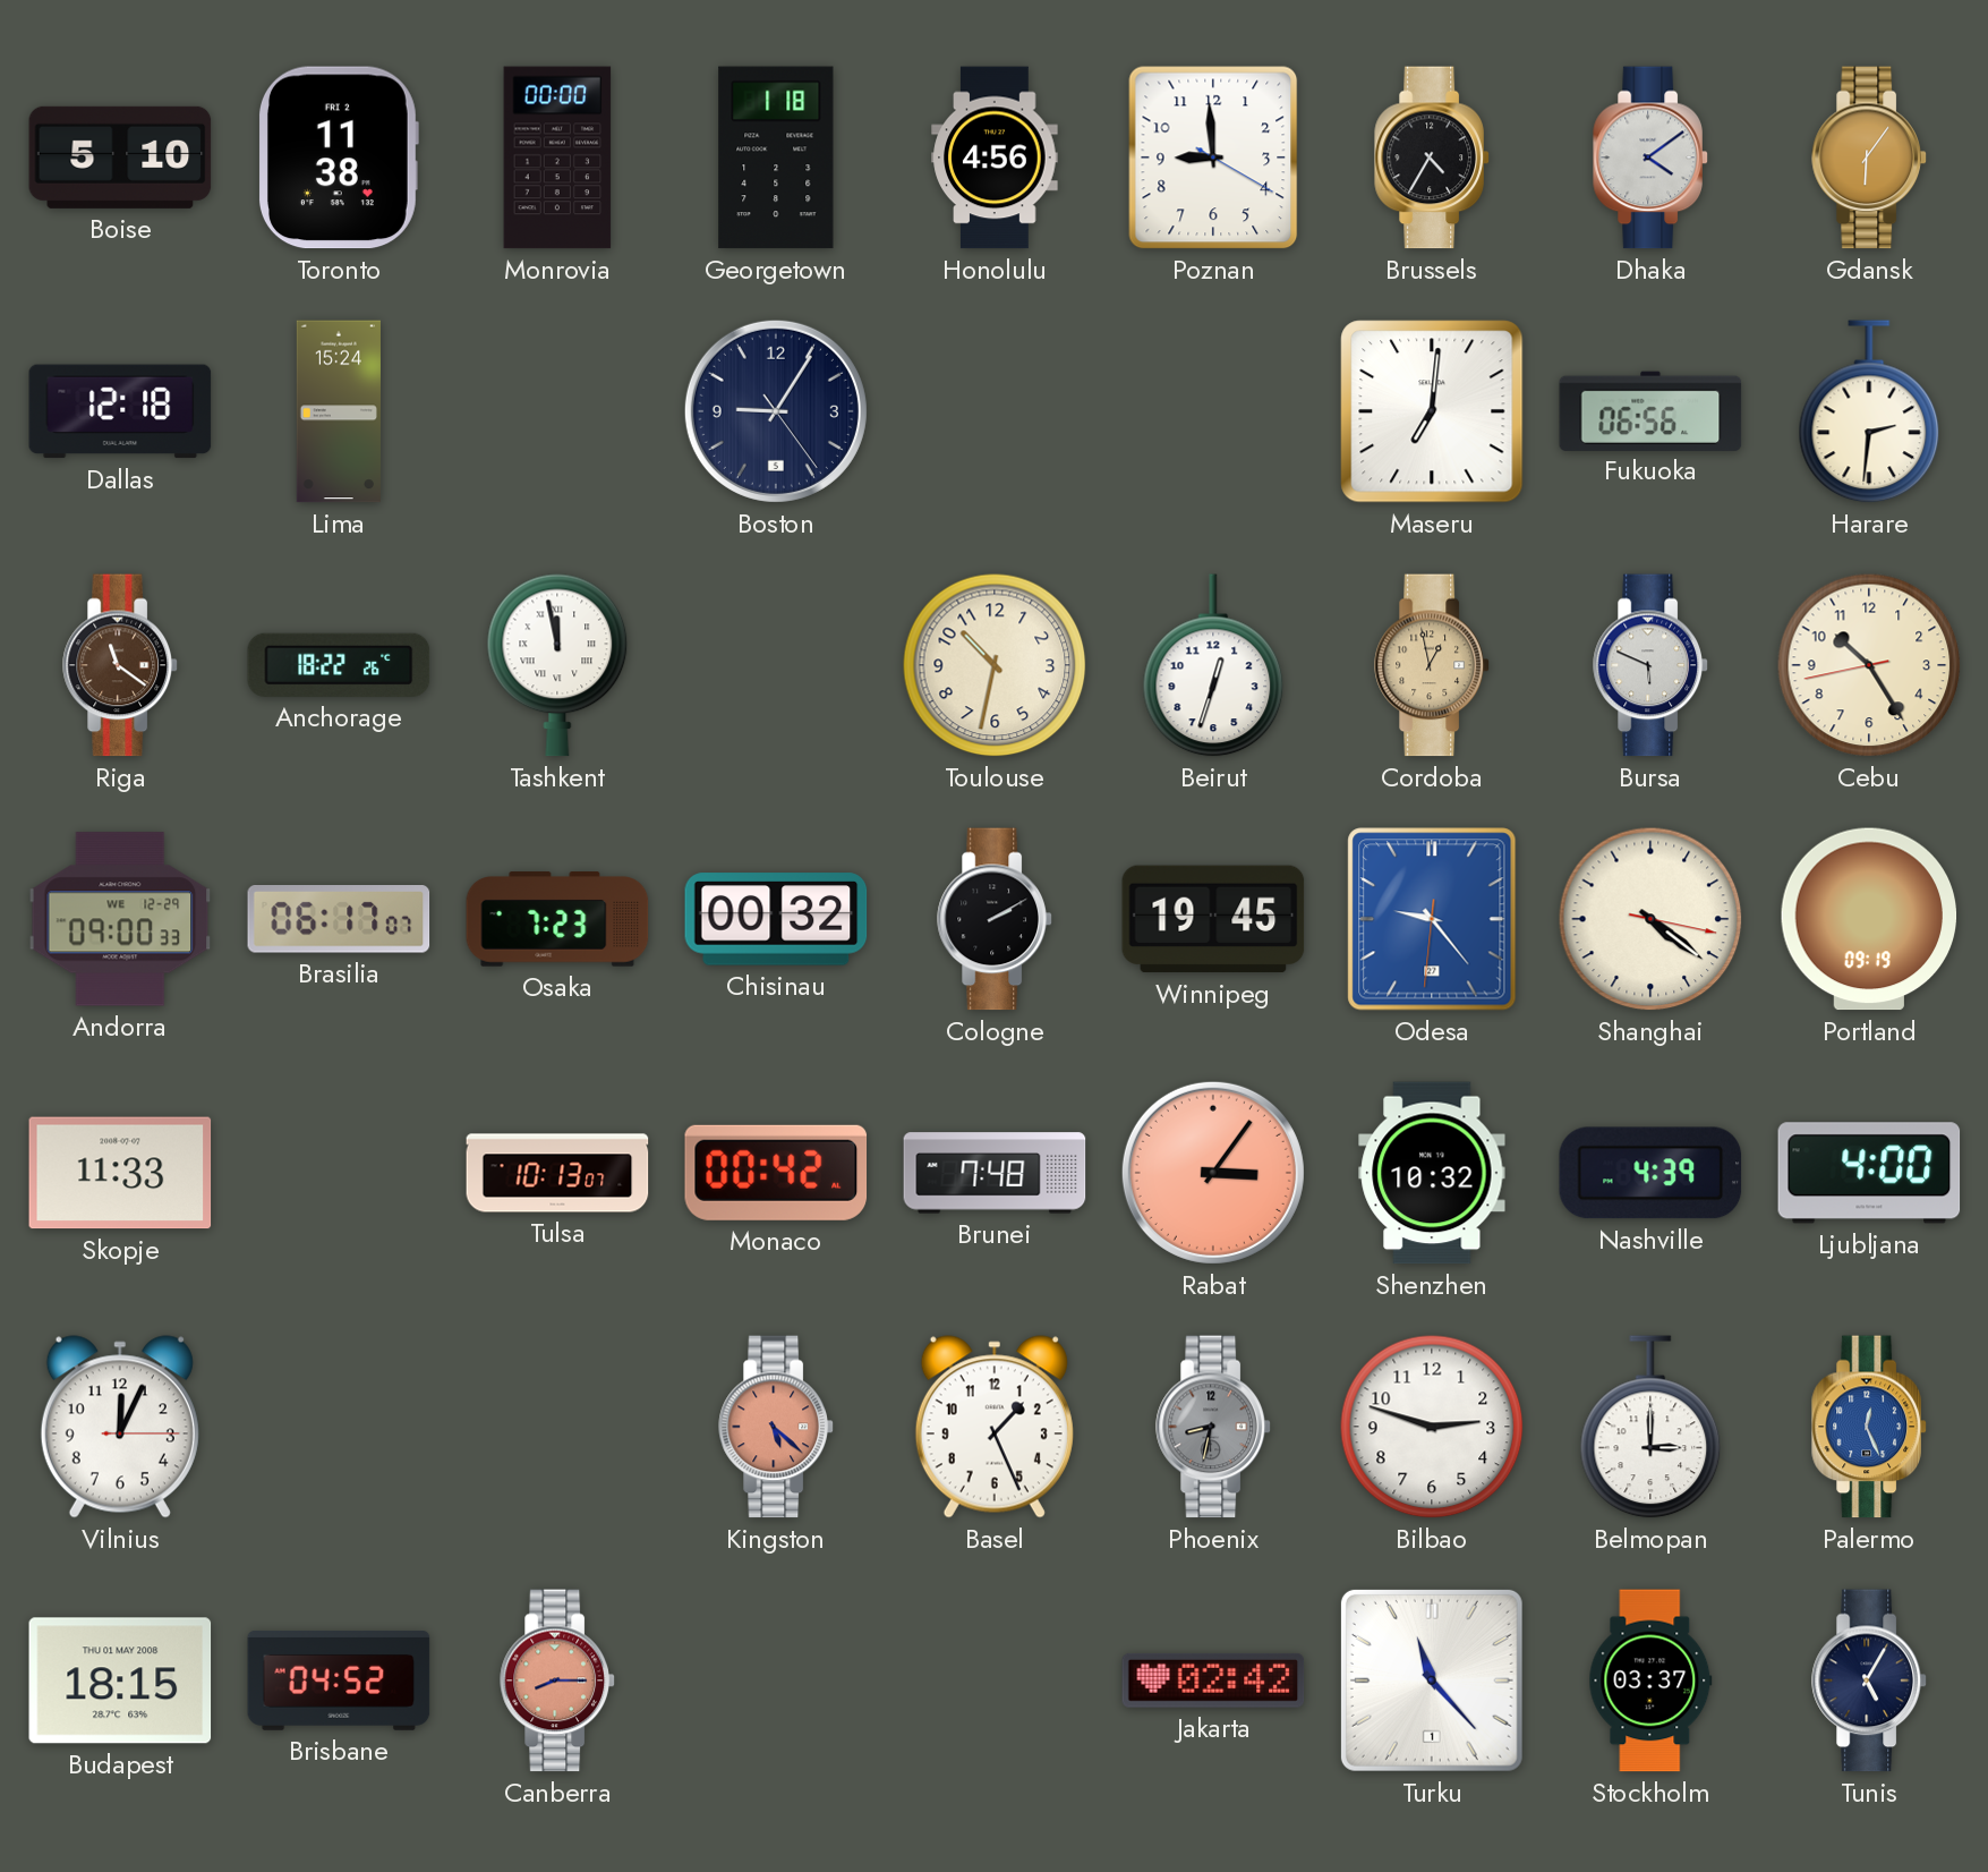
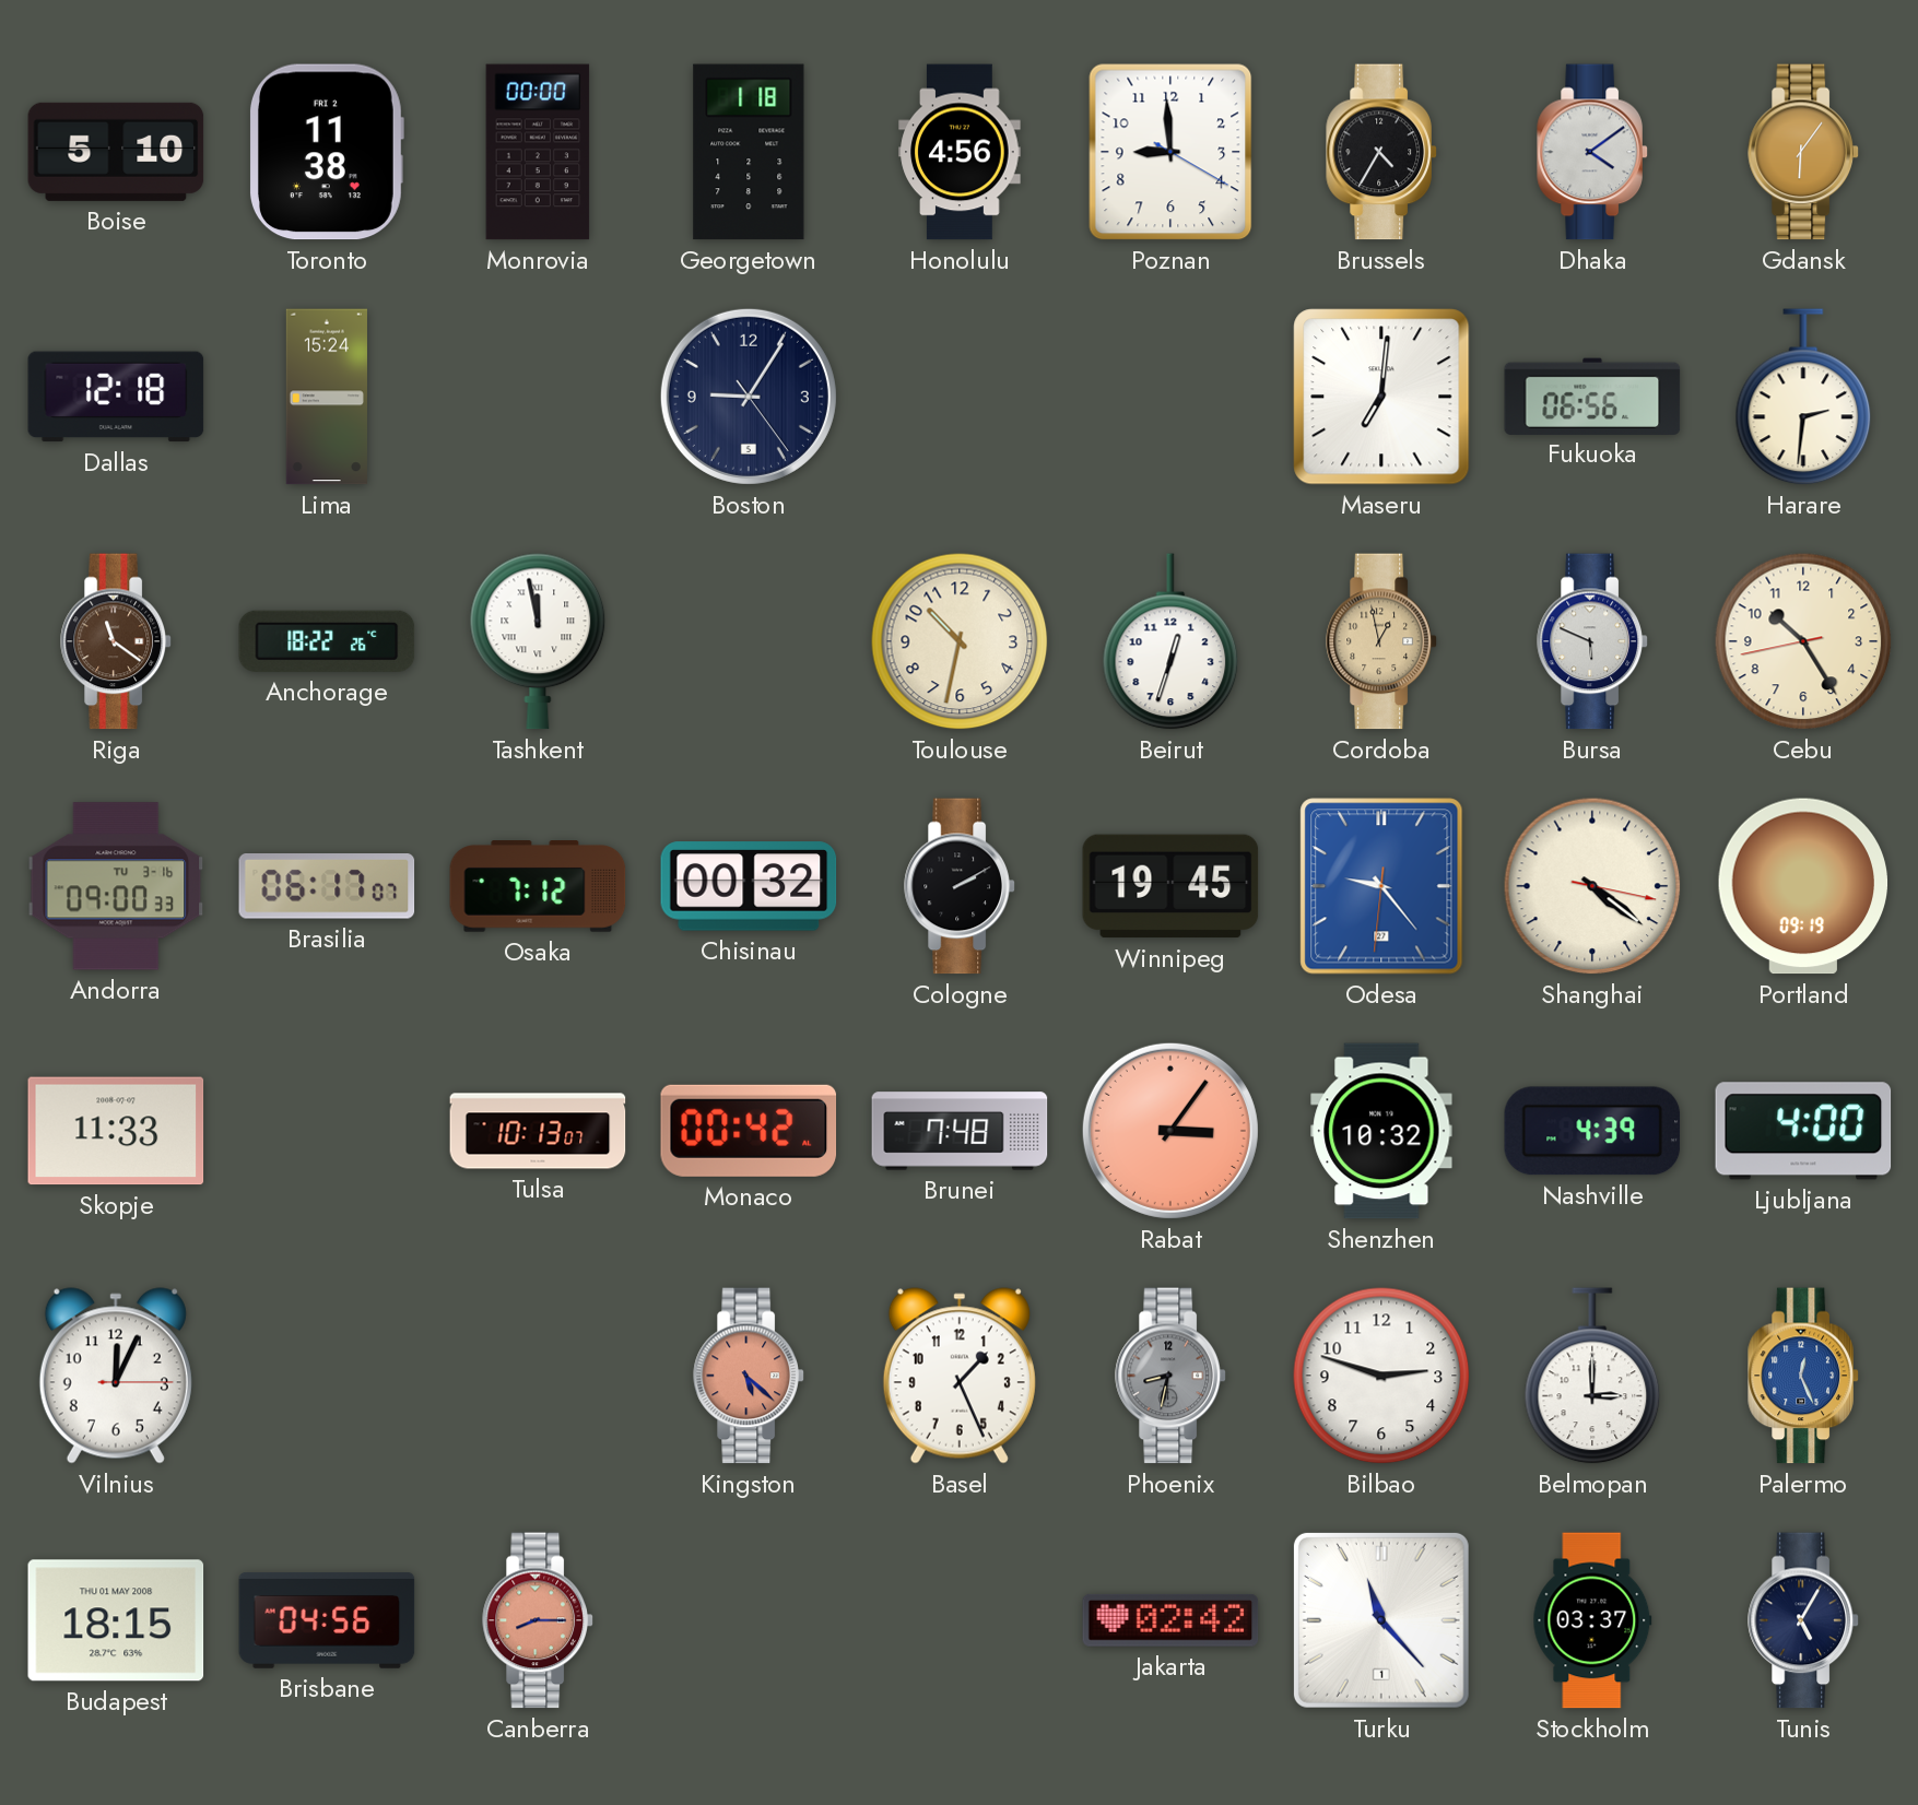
Andorra date: WE 12-29 -> TU 3-16
Osaka: 7:23 -> 7:12
Brisbane: 04:52 -> 04:56
